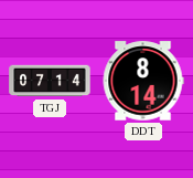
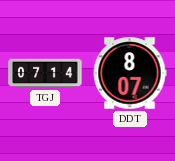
DDT: 8:14 -> 8:07
